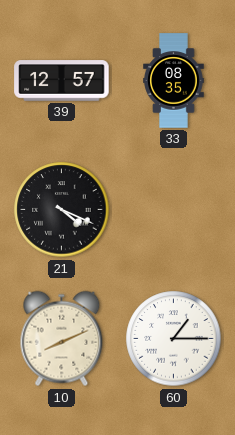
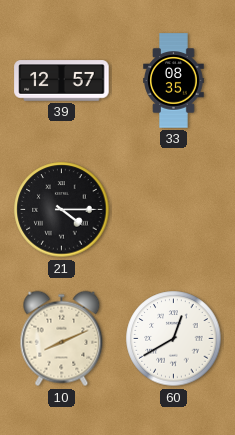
21: 4:19 -> 4:15
60: 1:15 -> 12:40
